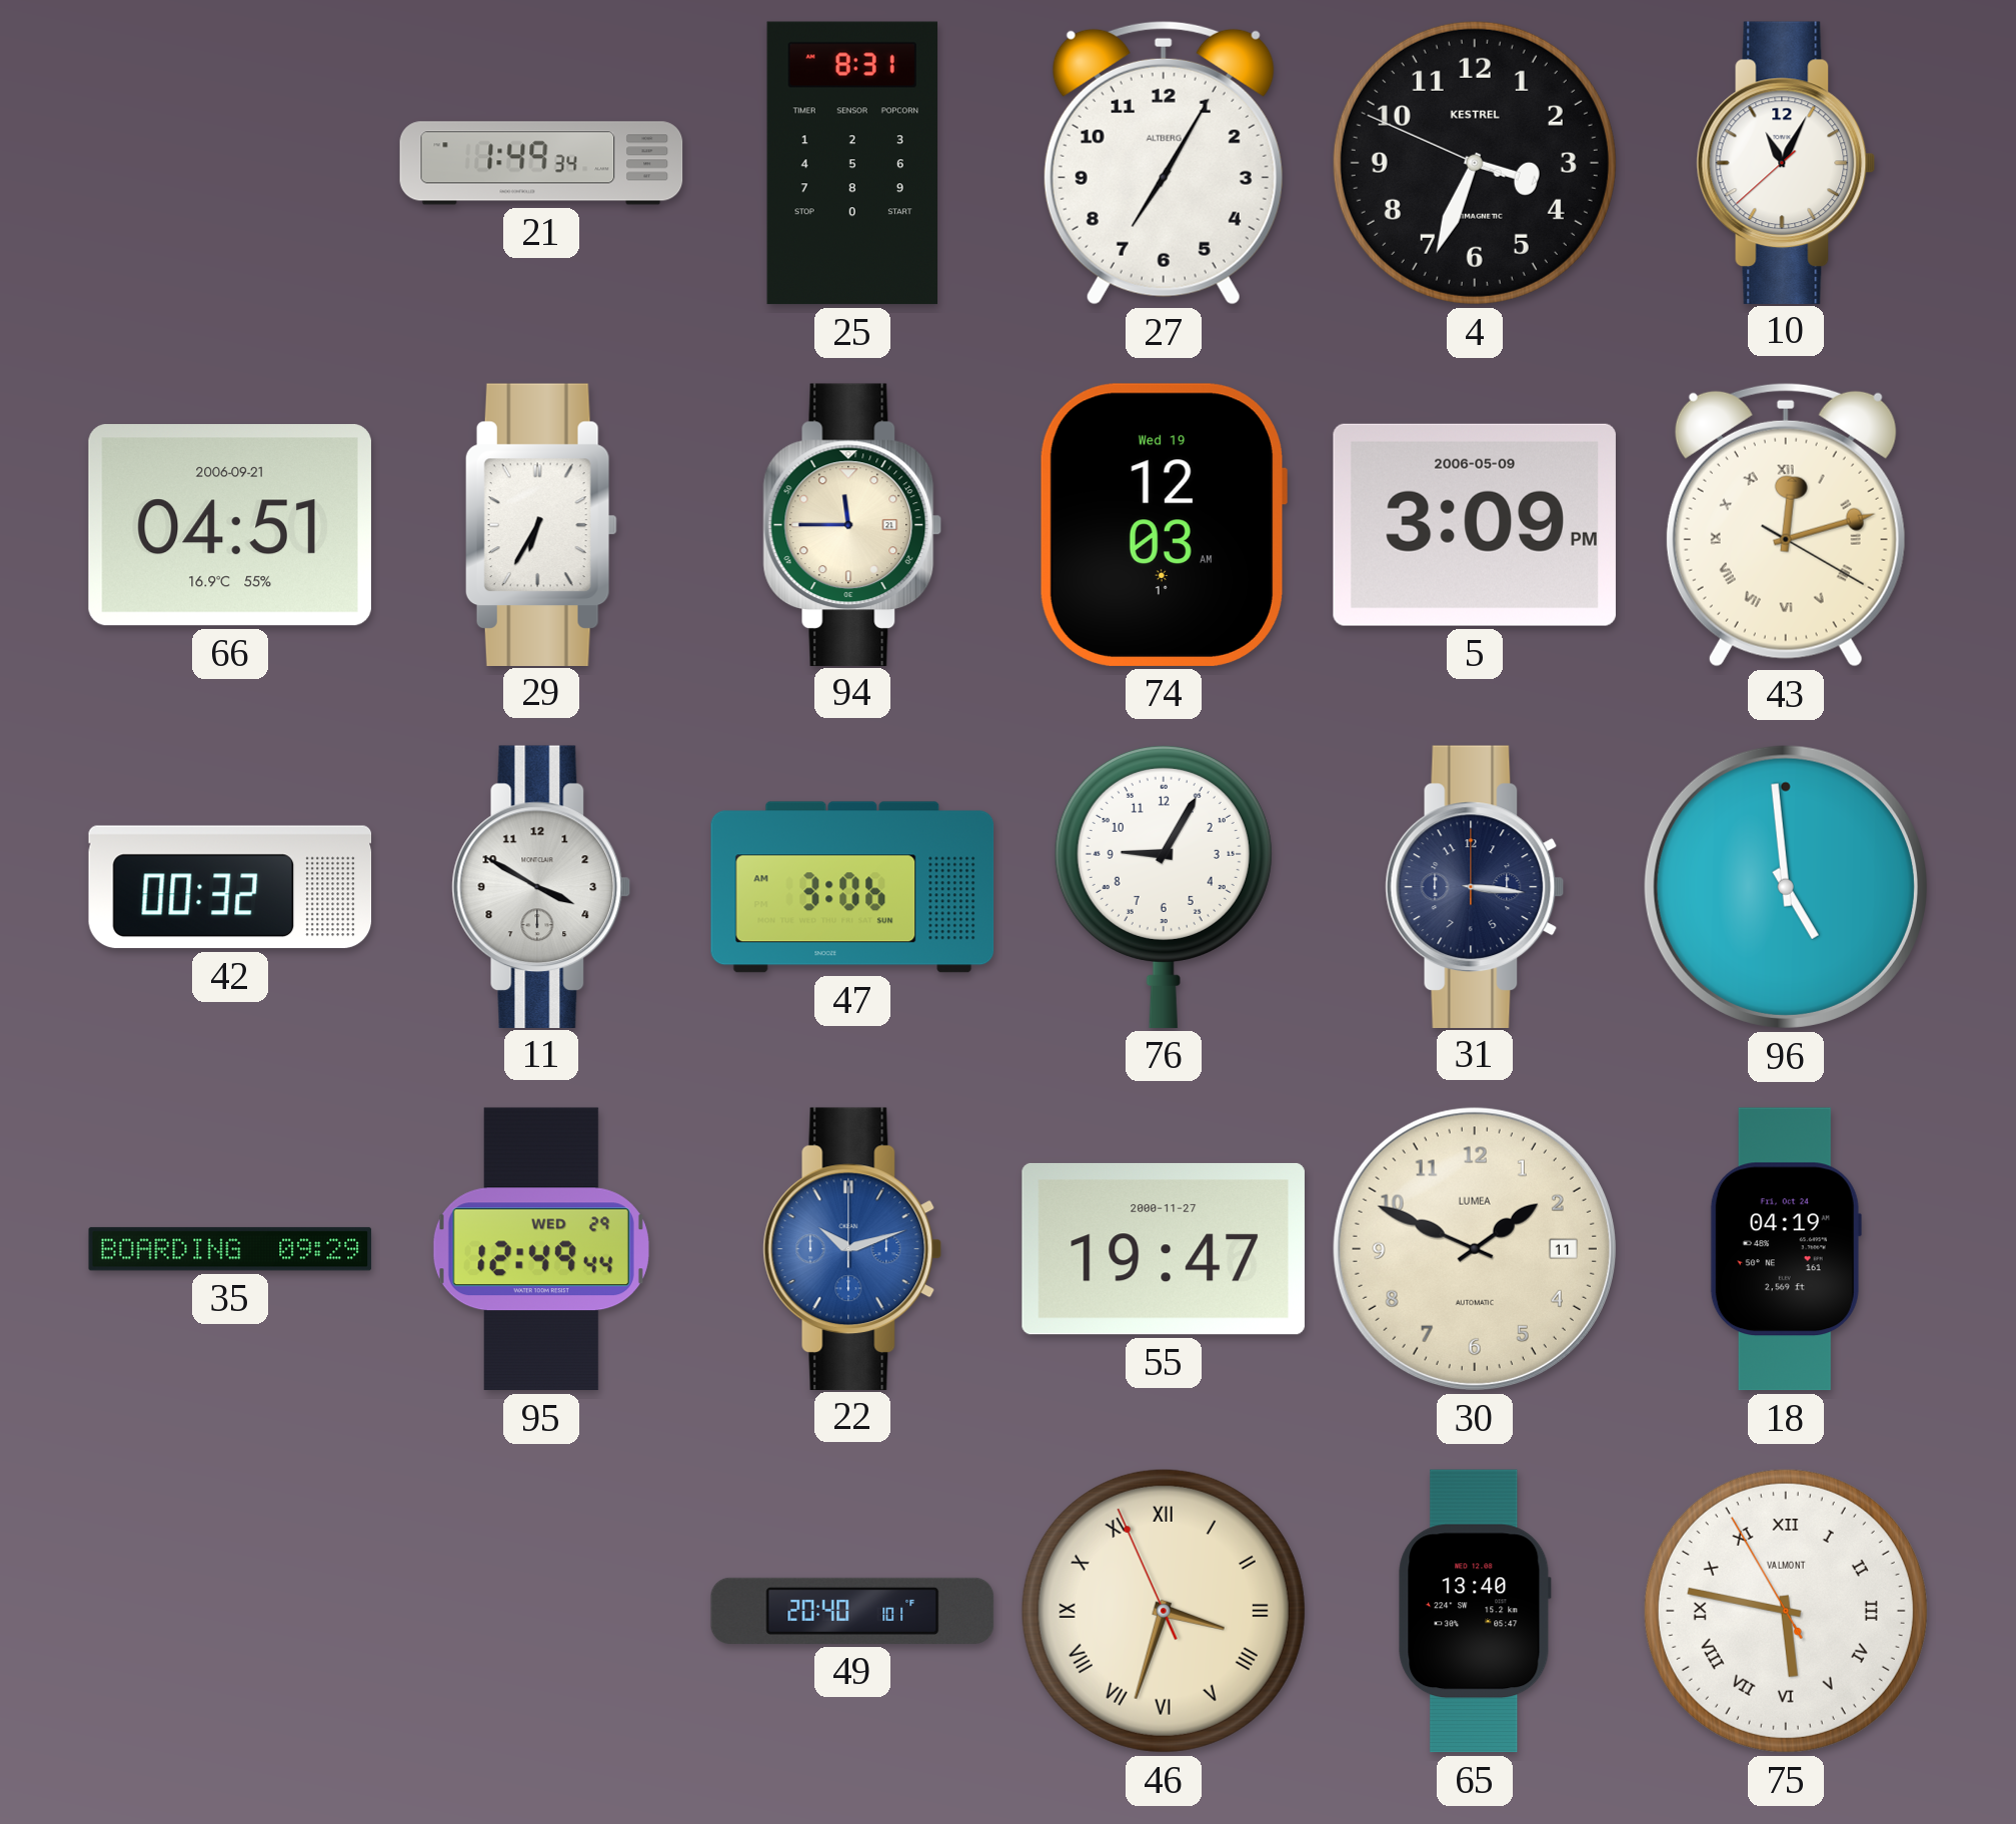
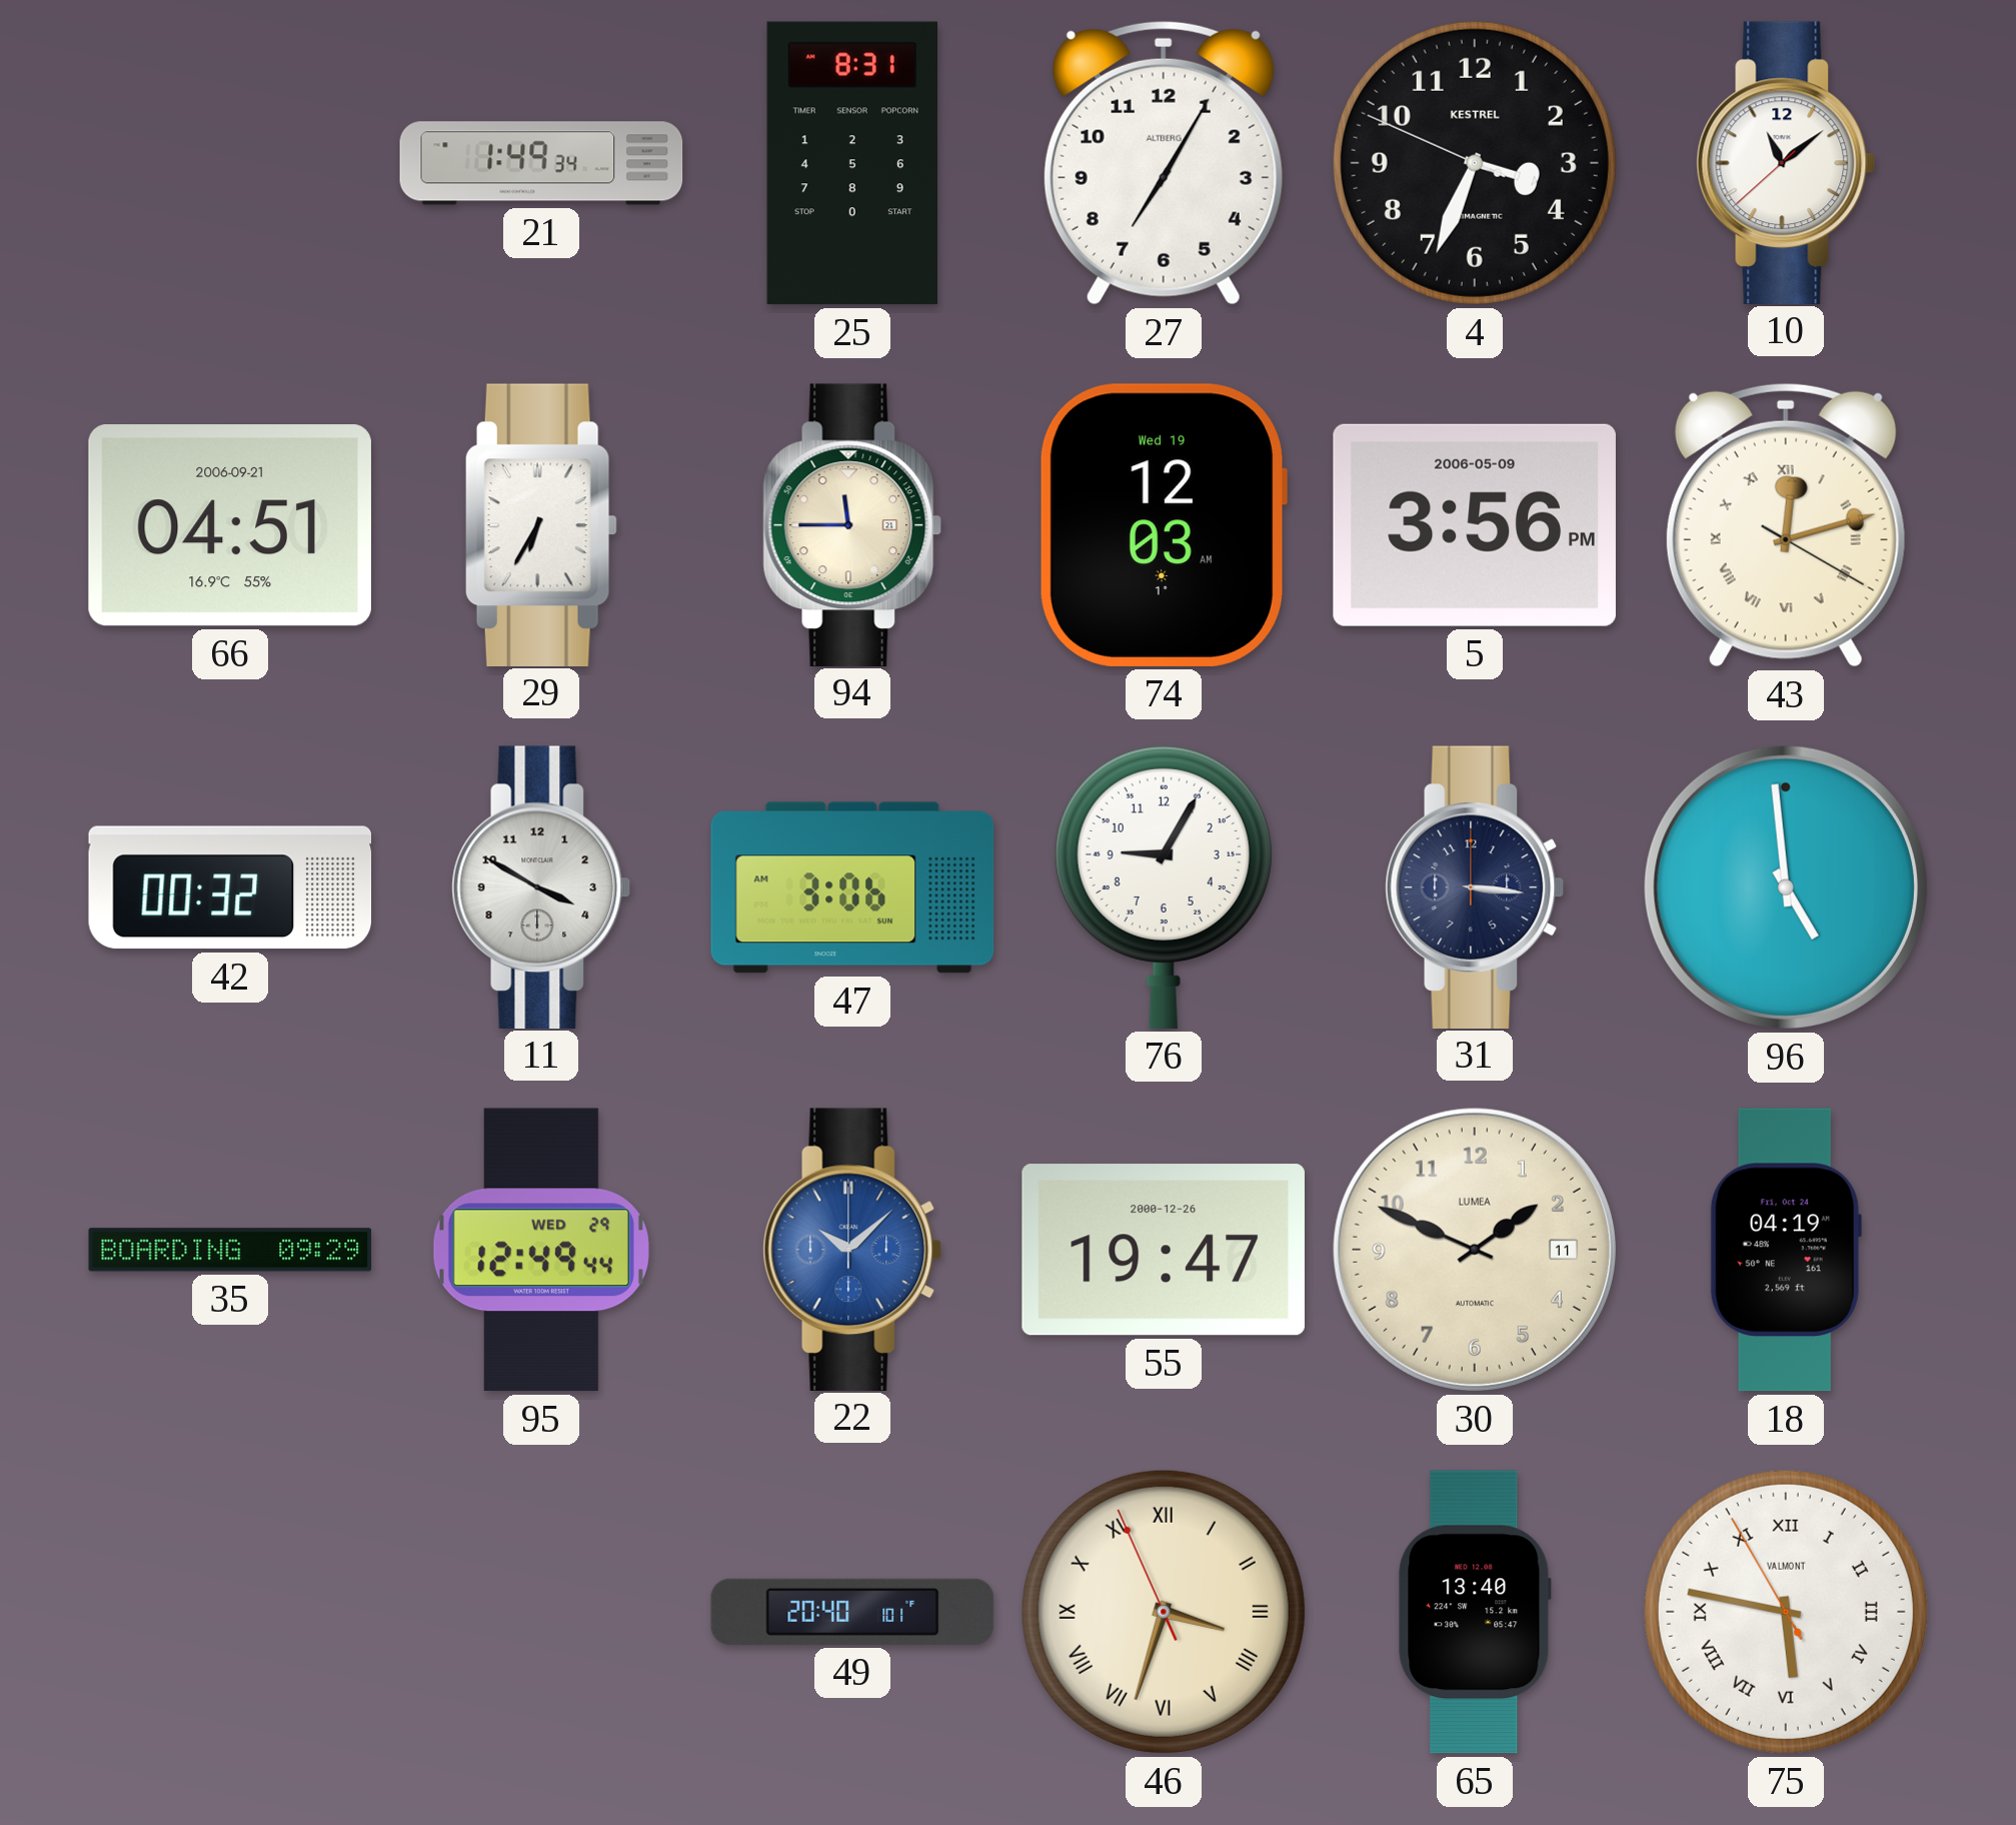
10: 11:04 -> 11:08
5: 3:09 -> 3:56
22: 10:12 -> 10:08
55 date: 2000-11-27 -> 2000-12-26
